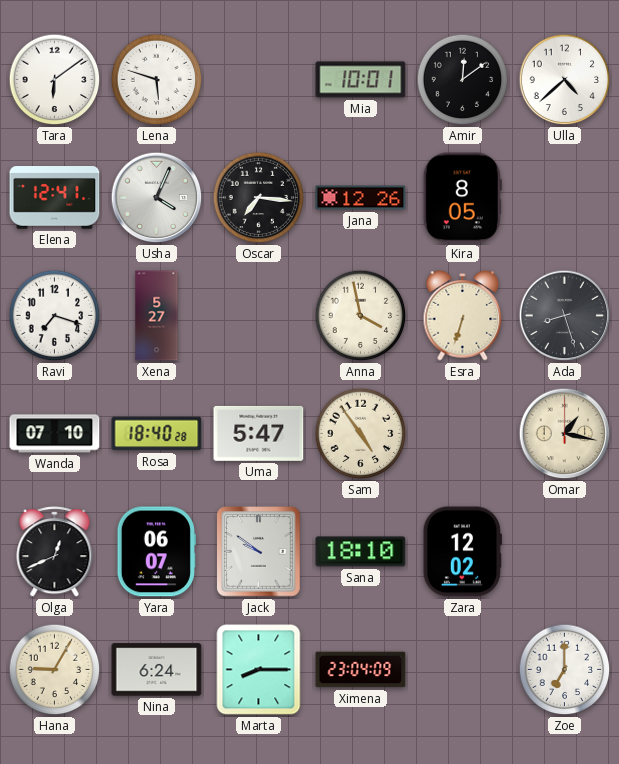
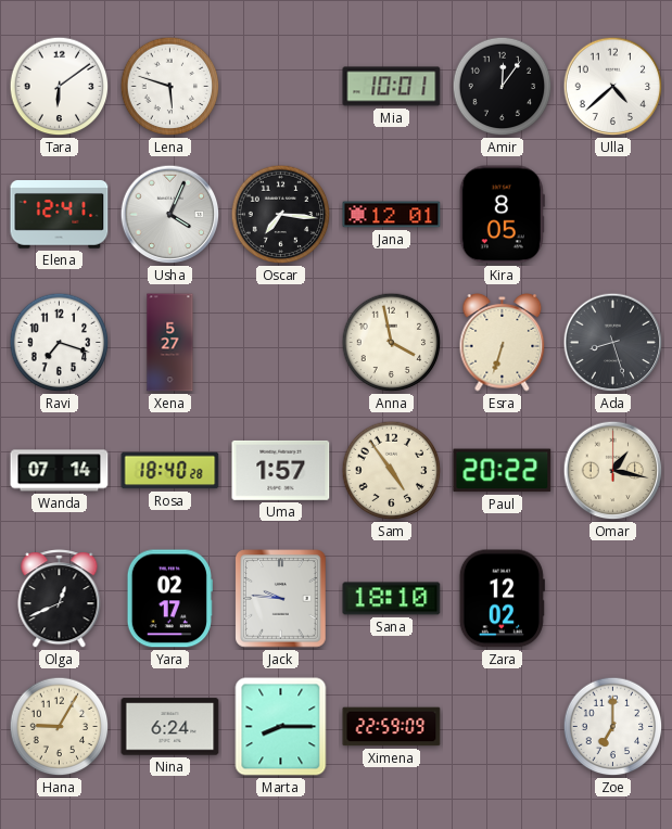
Amir: 12:09 -> 12:06
Jana: 12:26 -> 12:01
Wanda: 07:10 -> 07:14
Uma: 5:47 -> 1:57
Paul: none -> 20:22
Yara: 06:07 -> 02:17
Jack: 9:51 -> 9:46
Ximena: 23:04 -> 22:59
